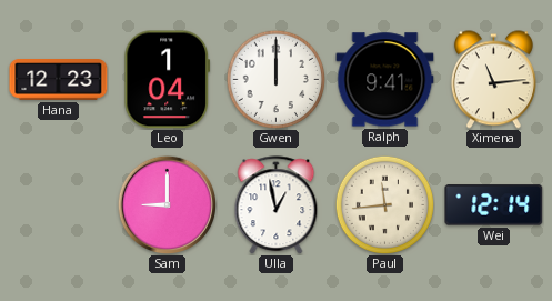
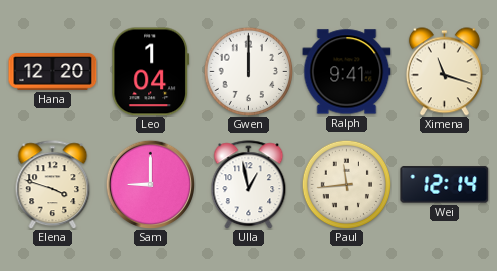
Hana: 12:23 -> 12:20
Ximena: 11:14 -> 11:18
Elena: none -> 3:48
